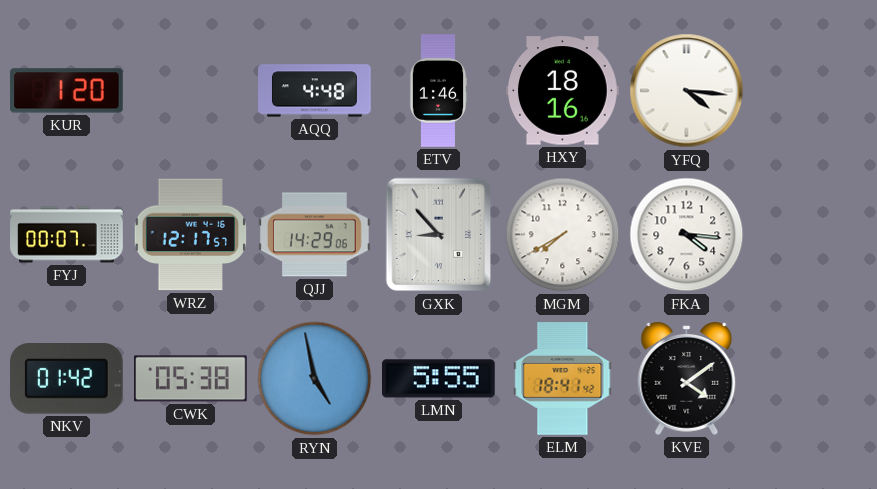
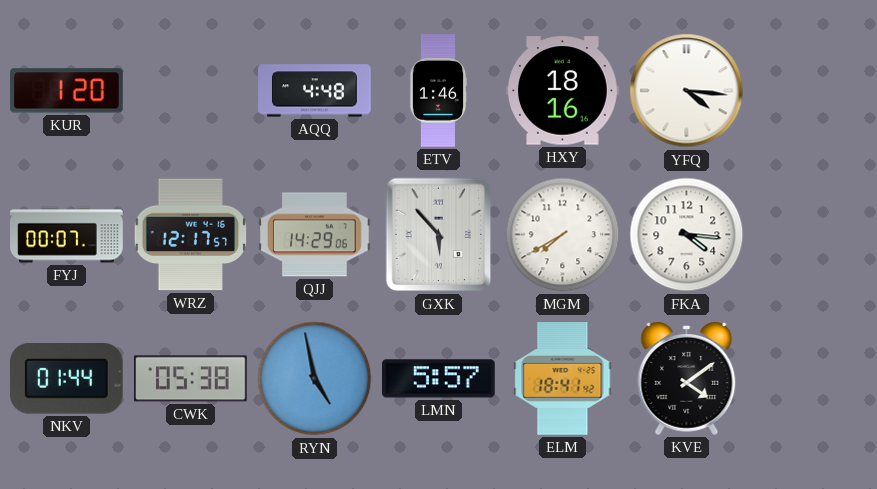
GXK: 8:53 -> 5:53
NKV: 01:42 -> 01:44
LMN: 5:55 -> 5:57
